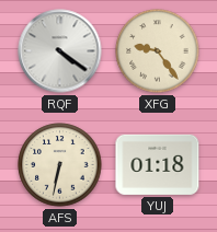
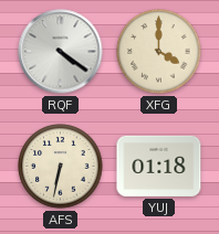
XFG: 9:24 -> 4:00
